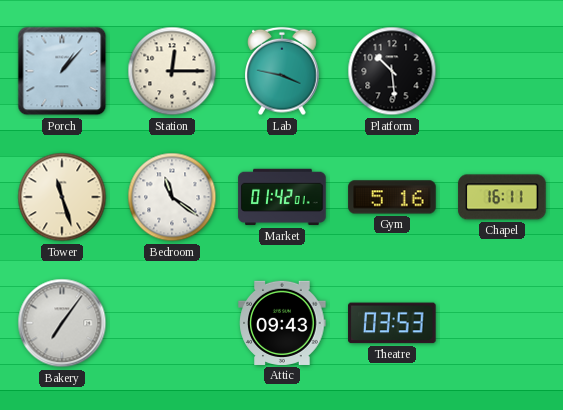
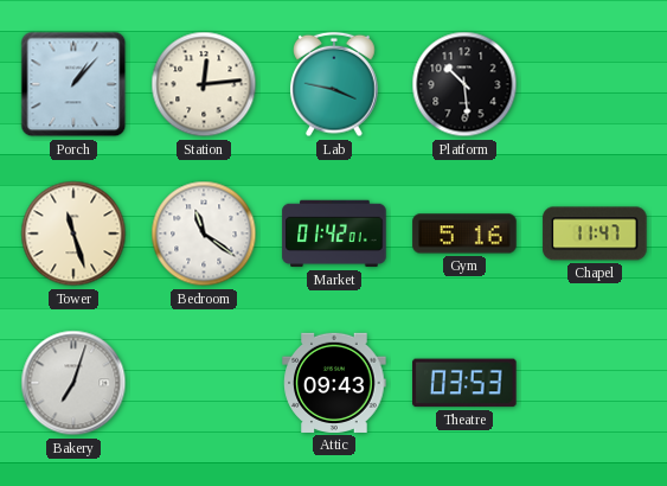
Station: 12:15 -> 12:14
Chapel: 16:11 -> 11:47
Bakery: 7:06 -> 7:03
